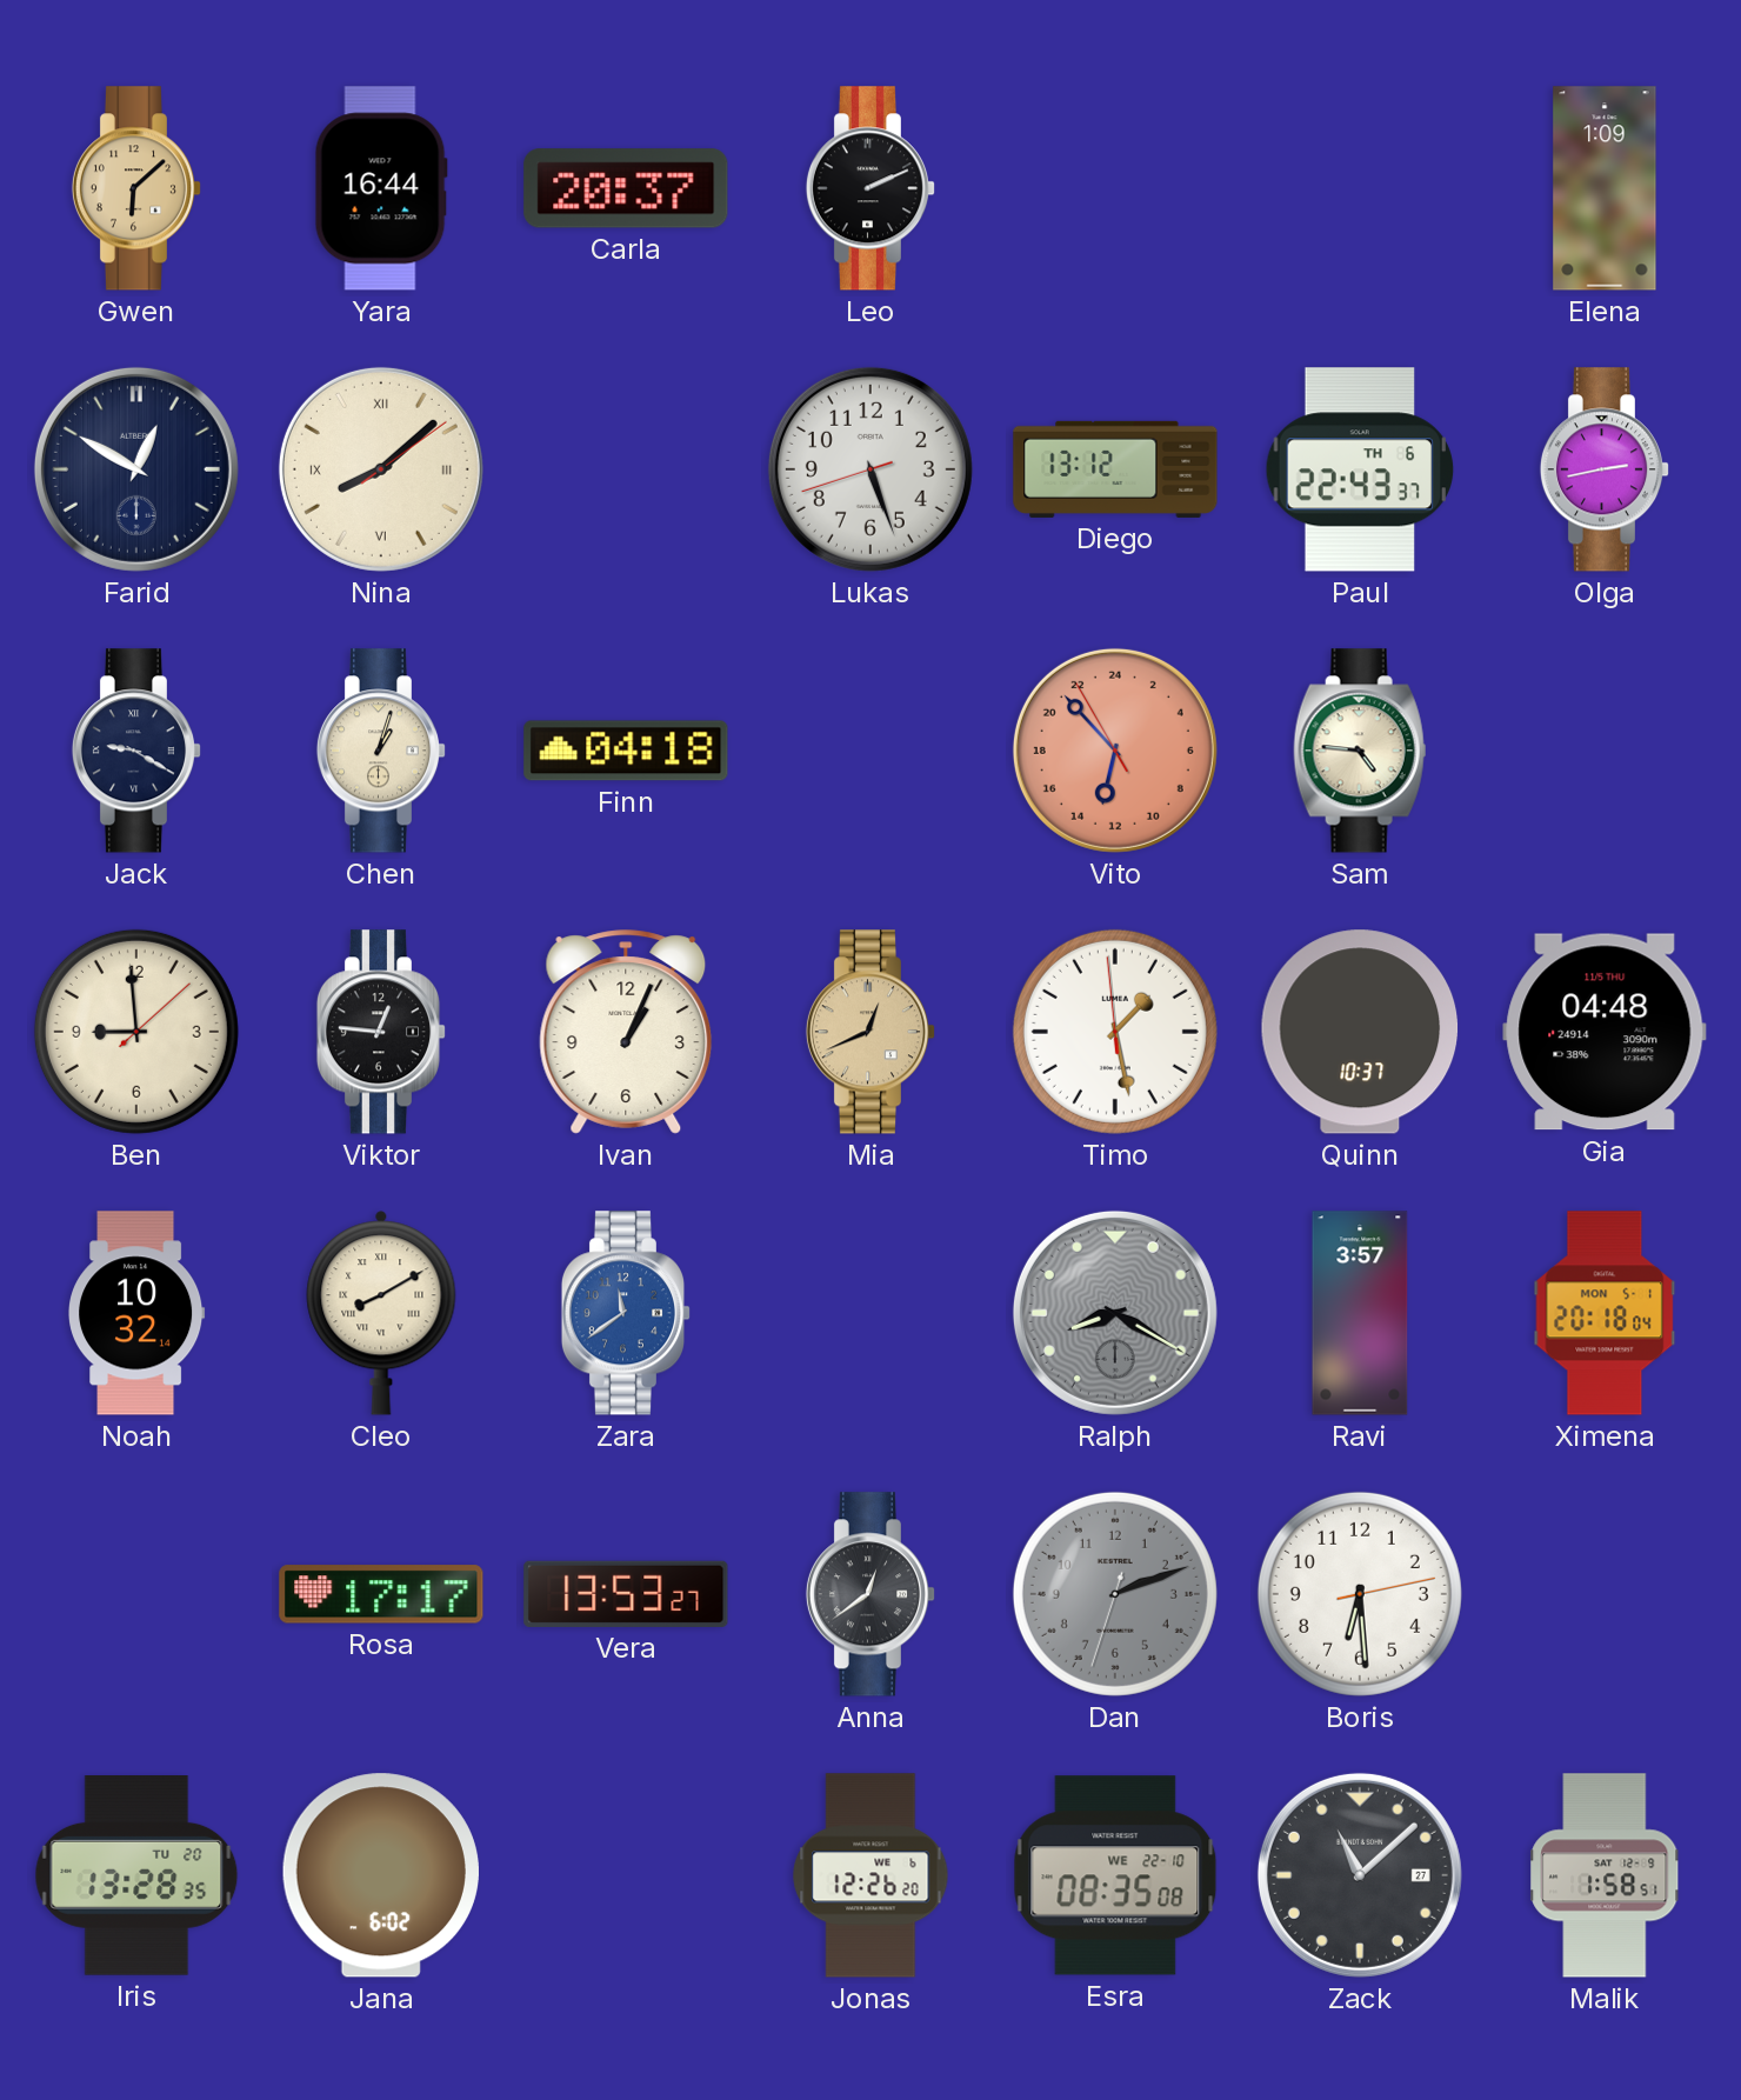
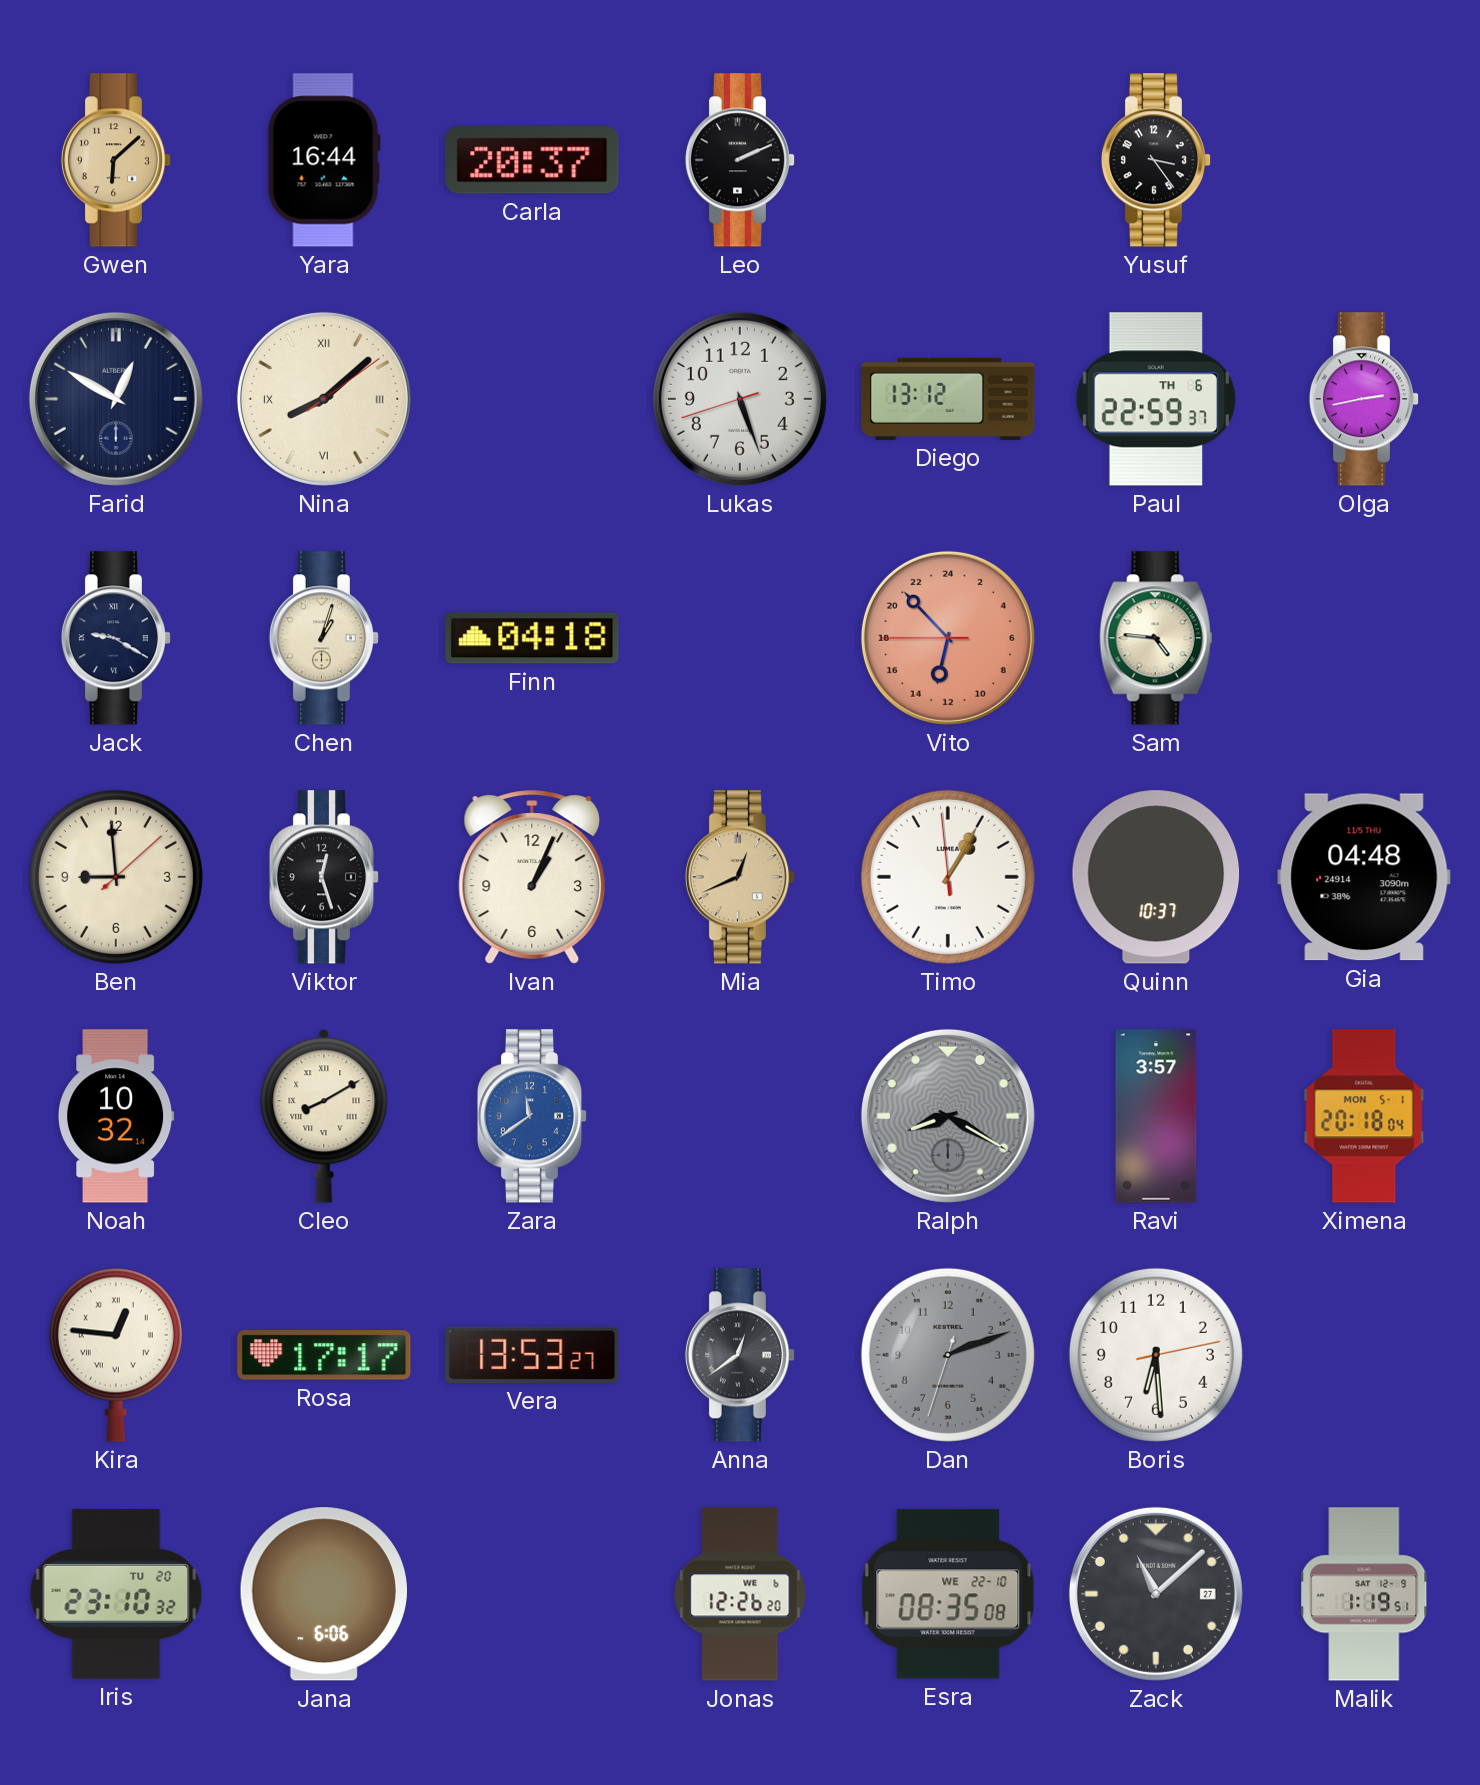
Yusuf: none -> 3:24
Elena: 1:09 -> none
Paul: 22:43 -> 22:59
Vito: 12:52:55 -> 12:52:45
Viktor: 12:46 -> 12:27
Timo: 1:27 -> 1:04
Kira: none -> 12:46
Iris: 13:28 -> 23:10
Jana: 6:02 -> 6:06
Malik: 1:58 -> 1:19
